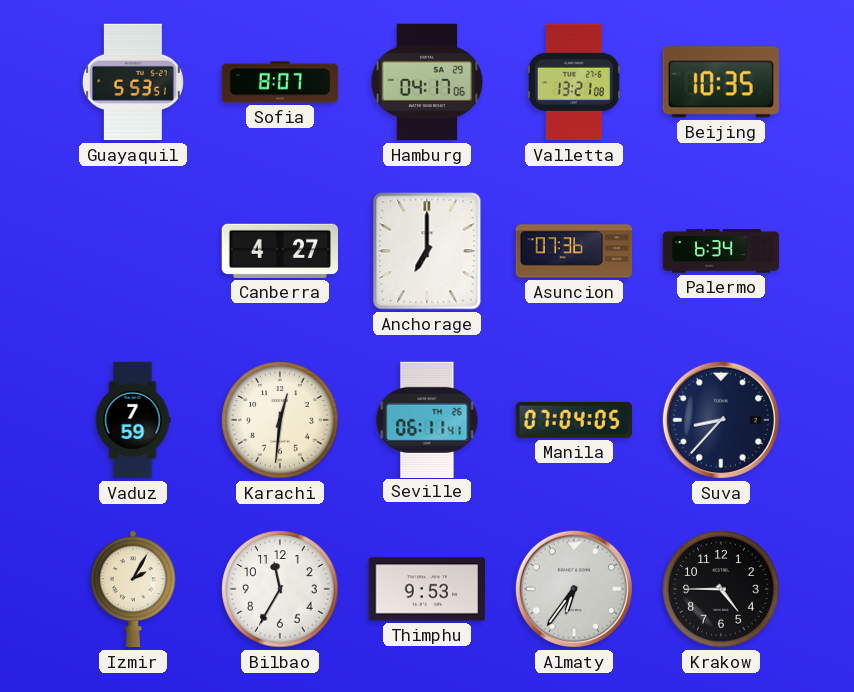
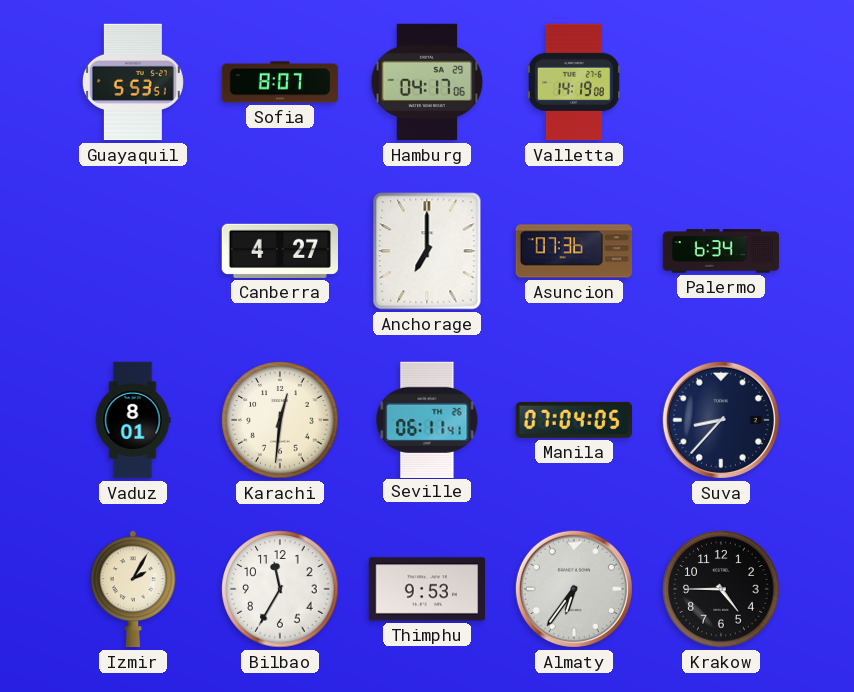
Valletta: 13:21 -> 14:19
Beijing: 10:35 -> none
Vaduz: 7:59 -> 8:01
